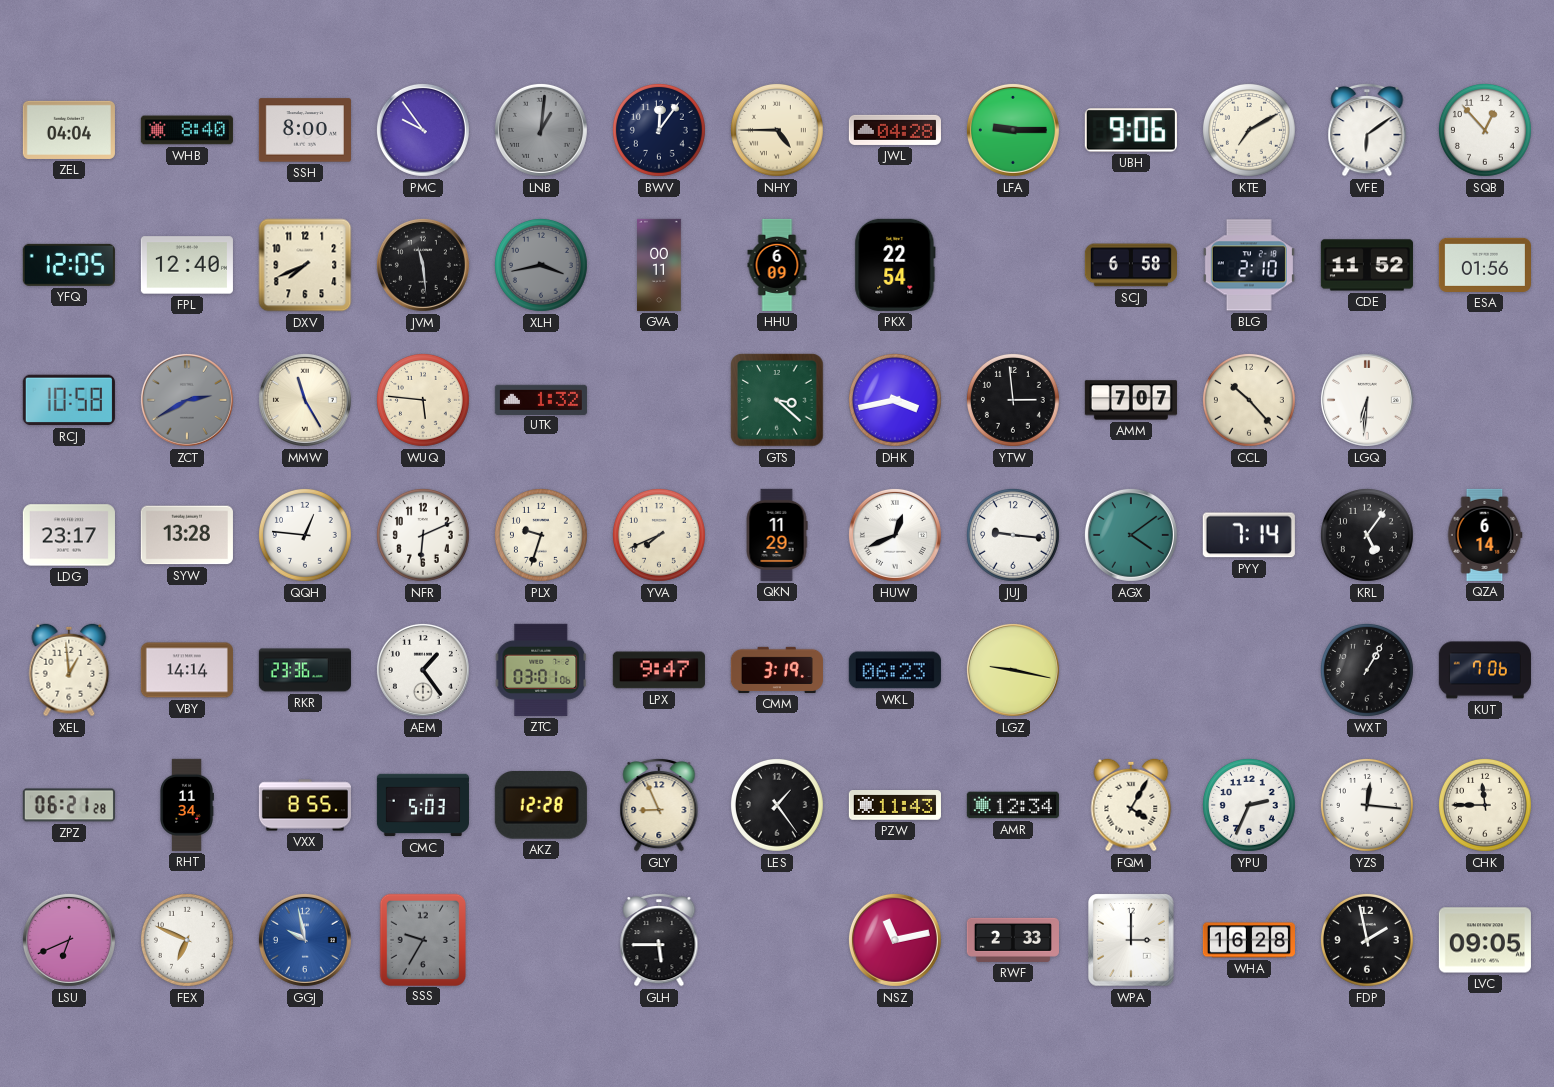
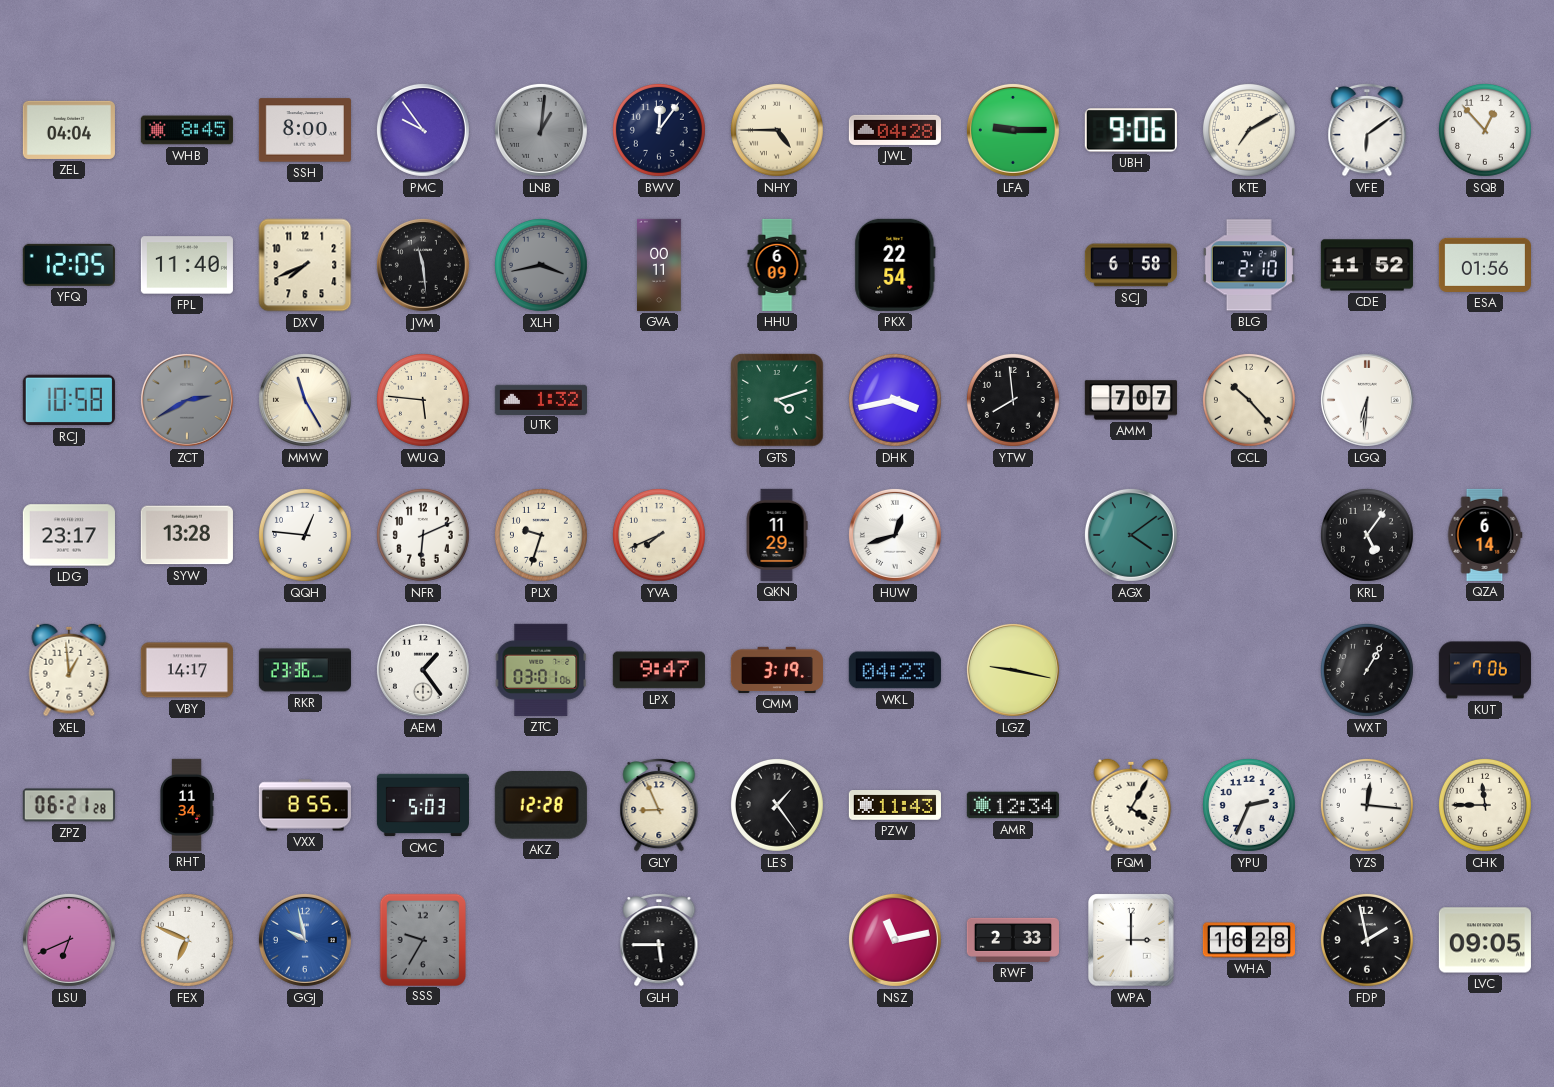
WHB: 8:40 -> 8:45
FPL: 12:40 -> 11:40
GTS: 3:22 -> 4:12
YTW: 2:59 -> 7:59
HUW: 12:41 -> 12:42
JUJ: 9:16 -> none
PYY: 7:14 -> none
VBY: 14:14 -> 14:17
WKL: 06:23 -> 04:23
